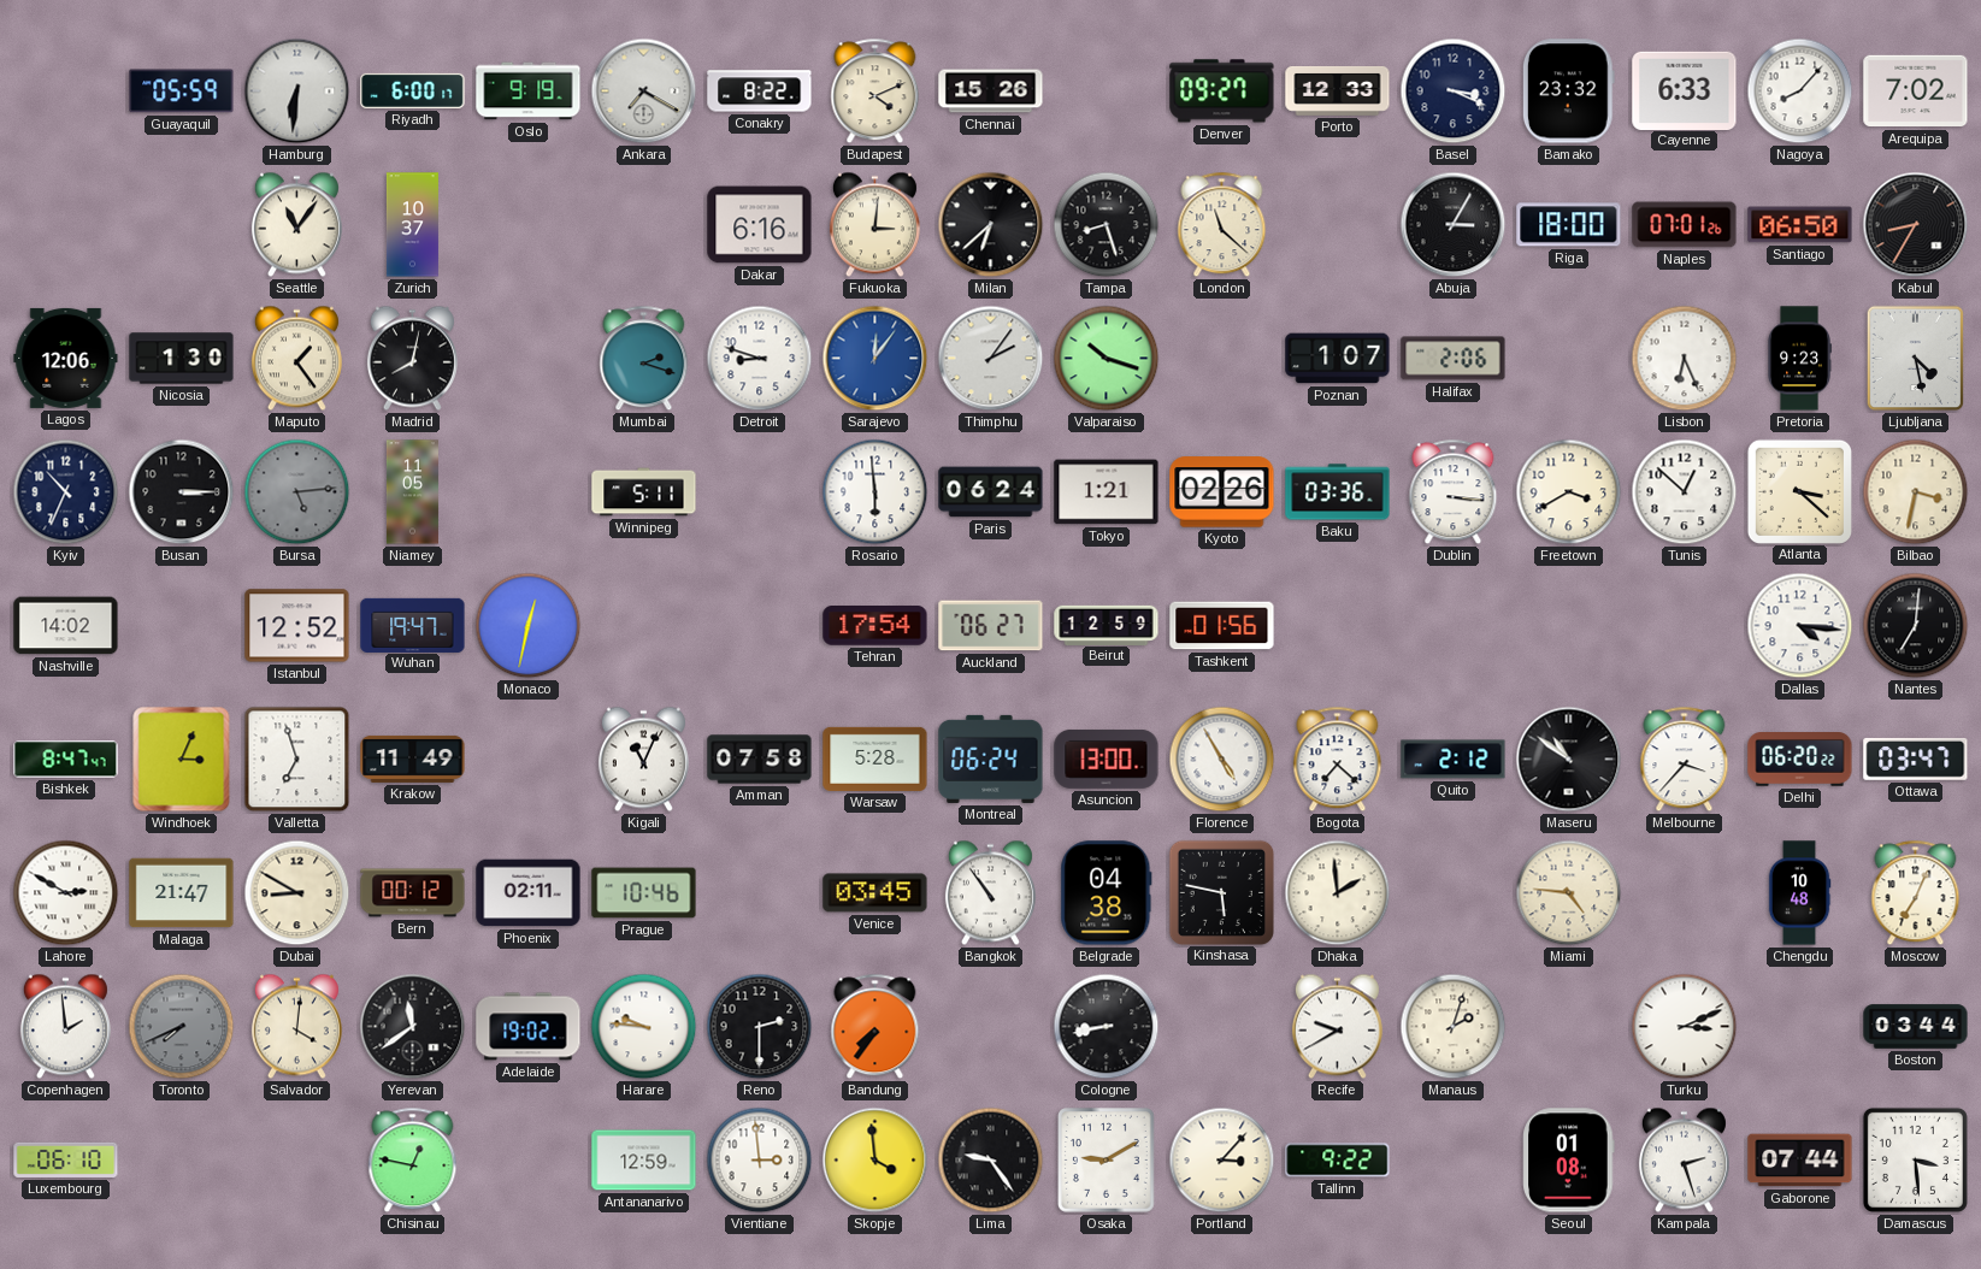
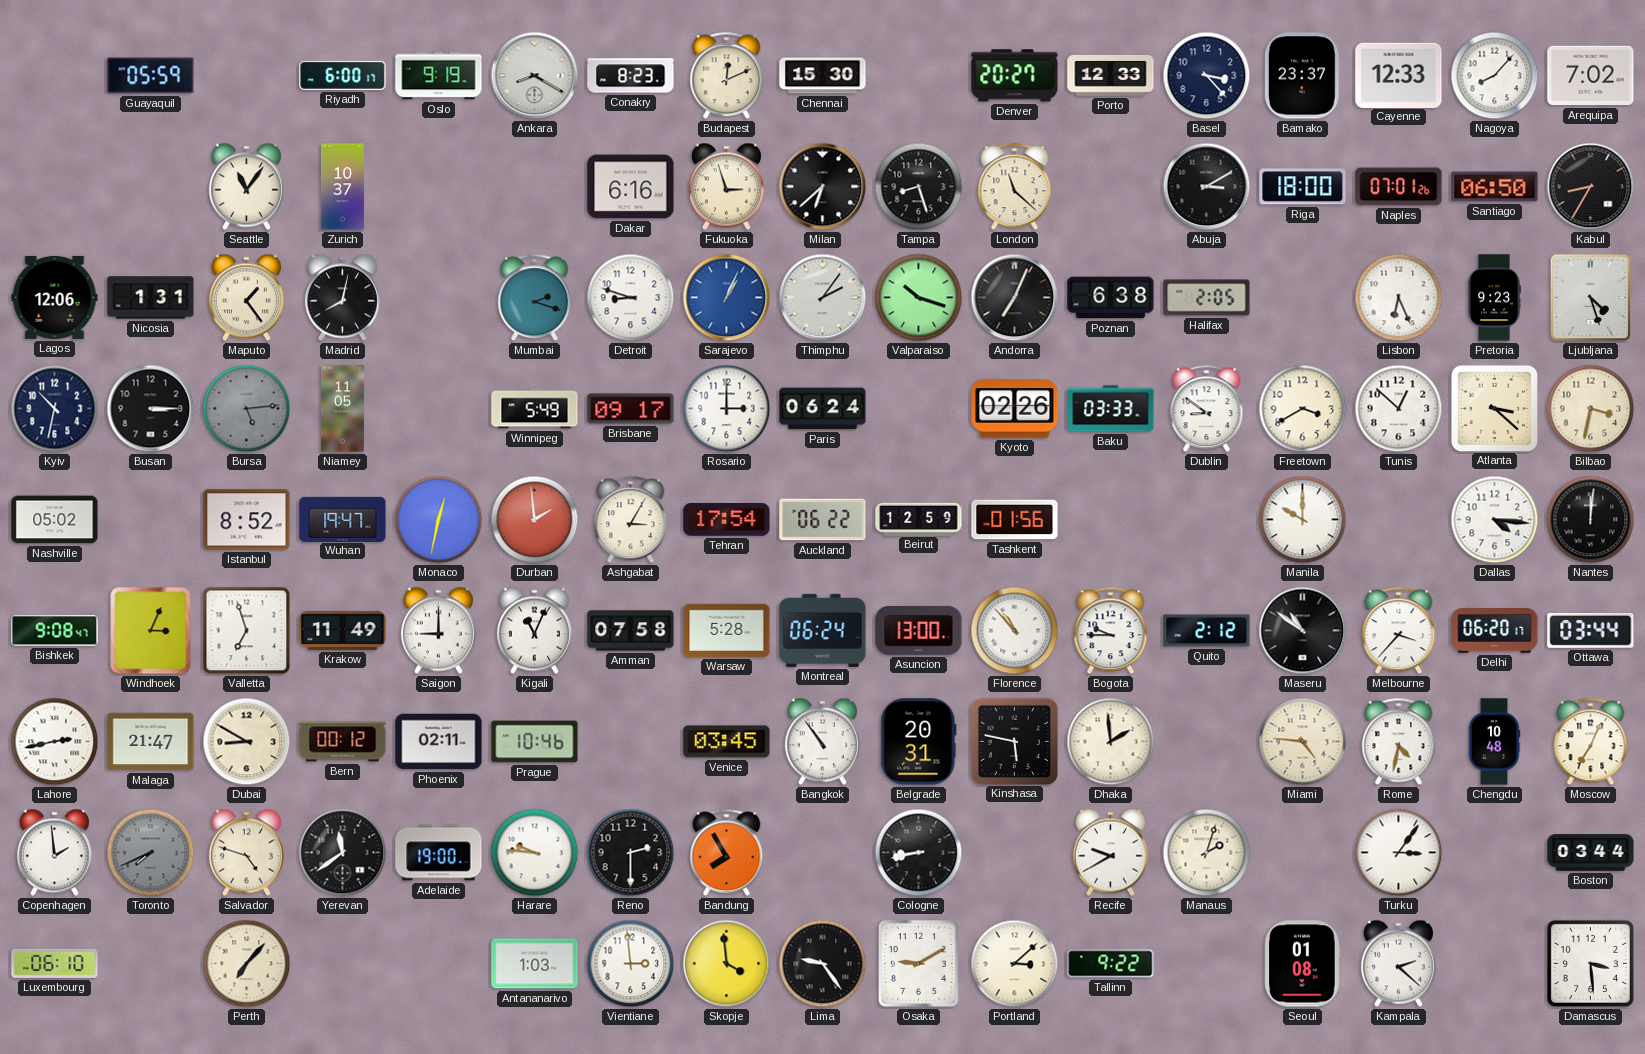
Hamburg: 6:31 -> none
Ankara: 7:20 -> 8:20
Conakry: 8:22 -> 8:23
Budapest: 4:11 -> 12:11
Chennai: 15:26 -> 15:30
Denver: 09:27 -> 20:27
Basel: 3:19 -> 3:23
Bamako: 23:32 -> 23:37
Cayenne: 6:33 -> 12:33
Fukuoka: 3:01 -> 2:57
Abuja: 3:05 -> 3:10
Nicosia: 1:30 -> 1:31
Sarajevo: 12:06 -> 1:04
Andorra: none -> 7:04
Poznan: 1:07 -> 6:38
Halifax: 2:06 -> 2:05
Ljubljana: 4:28 -> 4:27
Kyiv: 10:34 -> 10:32
Winnipeg: 5:11 -> 5:49
Brisbane: none -> 09:17
Rosario: 5:59 -> 3:00
Tokyo: 1:21 -> none
Baku: 03:36 -> 03:33
Dublin: 3:16 -> 8:51
Nashville: 14:02 -> 05:02
Istanbul: 12:52 -> 8:52
Durban: none -> 1:59
Ashgabat: none -> 3:05
Auckland: 06:27 -> 06:22
Manila: none -> 10:00
Nantes: 7:01 -> 12:01
Bishkek: 8:47 -> 9:08
Saigon: none -> 9:00
Florence: 4:55 -> 10:53
Bogota: 7:22 -> 9:45
Delhi: 06:20:22 -> 06:20:17
Ottawa: 03:47 -> 03:44
Lahore: 2:50 -> 2:43
Belgrade: 04:38 -> 20:31
Rome: none -> 4:32
Salvador: 4:01 -> 4:48
Adelaide: 19:02 -> 19:00
Bandung: 7:36 -> 7:55
Turku: 3:11 -> 3:06
Perth: none -> 7:07
Chisinau: 12:47 -> none
Antananarivo: 12:59 -> 1:03
Portland: 3:07 -> 3:08
Kampala: 2:27 -> 2:22
Gaborone: 07:44 -> none
